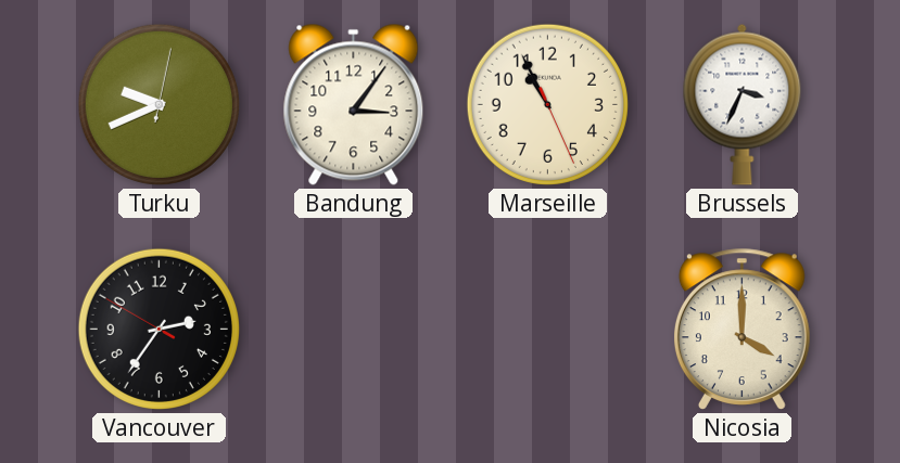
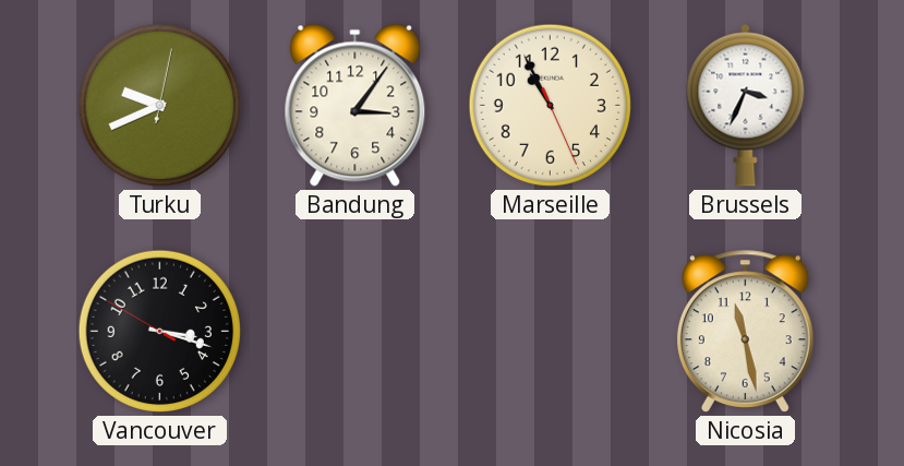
Vancouver: 2:35 -> 3:17
Nicosia: 4:00 -> 11:28
